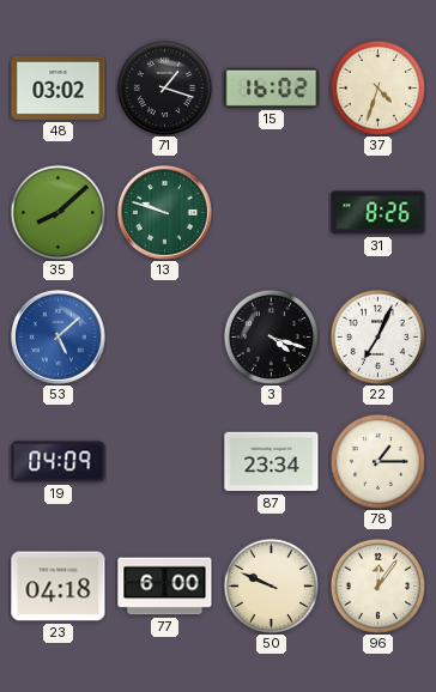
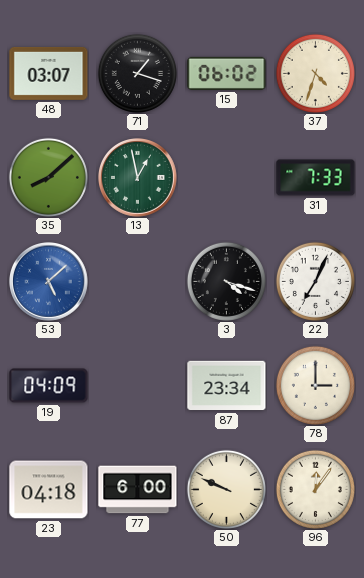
48: 03:02 -> 03:07
15: 16:02 -> 06:02
13: 9:48 -> 12:58
31: 8:26 -> 7:33
78: 1:15 -> 3:00
